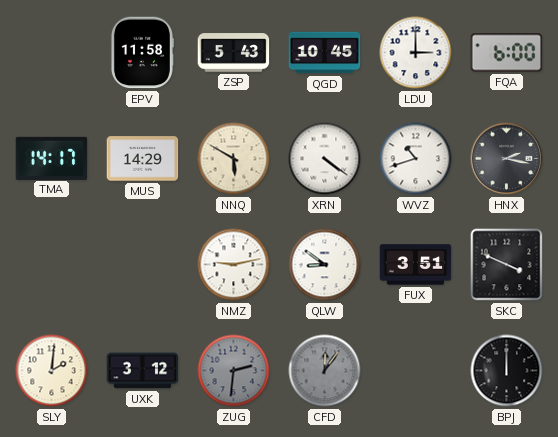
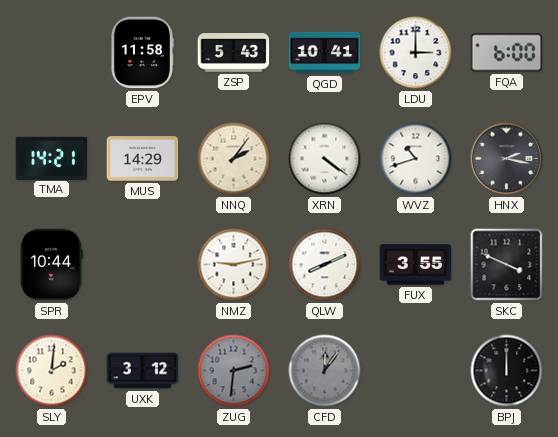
QGD: 10:45 -> 10:41
TMA: 14:17 -> 14:21
NNQ: 5:50 -> 2:06
SPR: none -> 10:44
QLW: 8:51 -> 8:11
FUX: 3:51 -> 3:55
